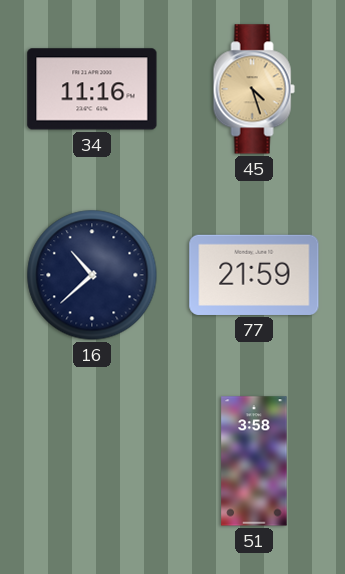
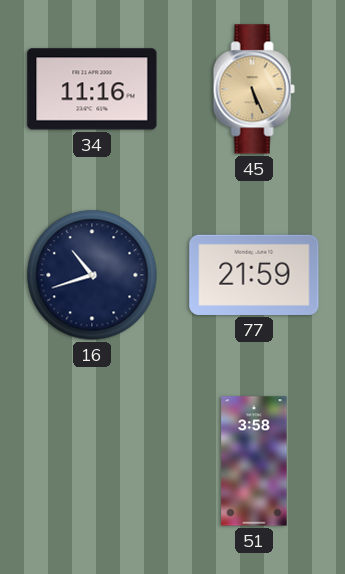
45: 4:27 -> 5:26
16: 10:38 -> 10:42
